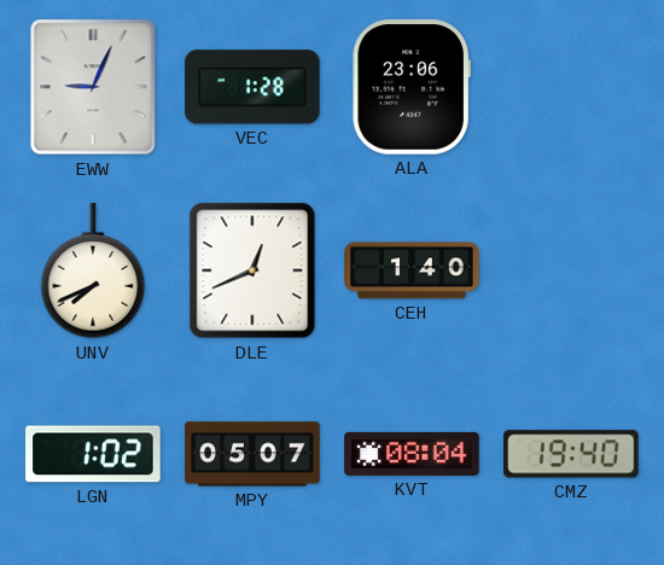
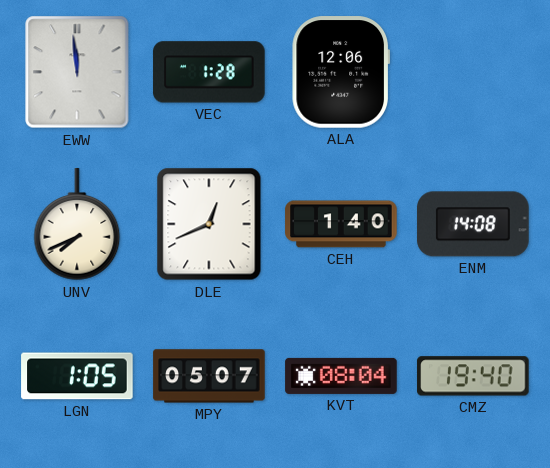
EWW: 9:04 -> 11:59
ALA: 23:06 -> 12:06
ENM: none -> 14:08
LGN: 1:02 -> 1:05
